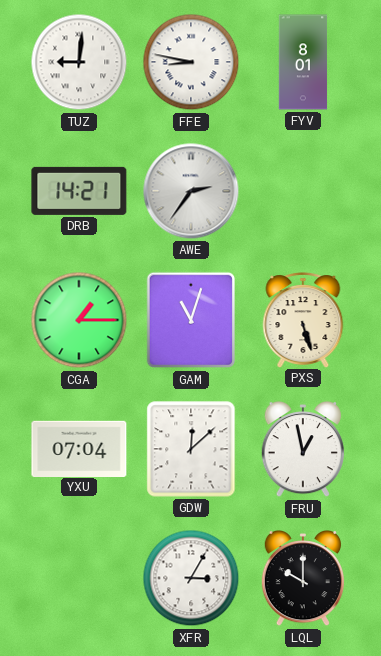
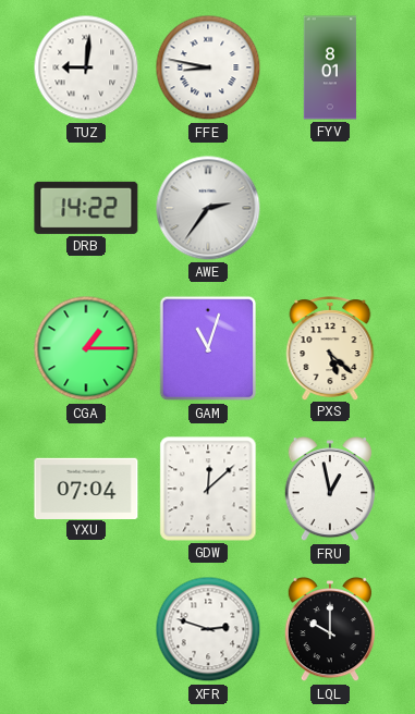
DRB: 14:21 -> 14:22
PXS: 5:27 -> 5:22
XFR: 3:05 -> 2:48
